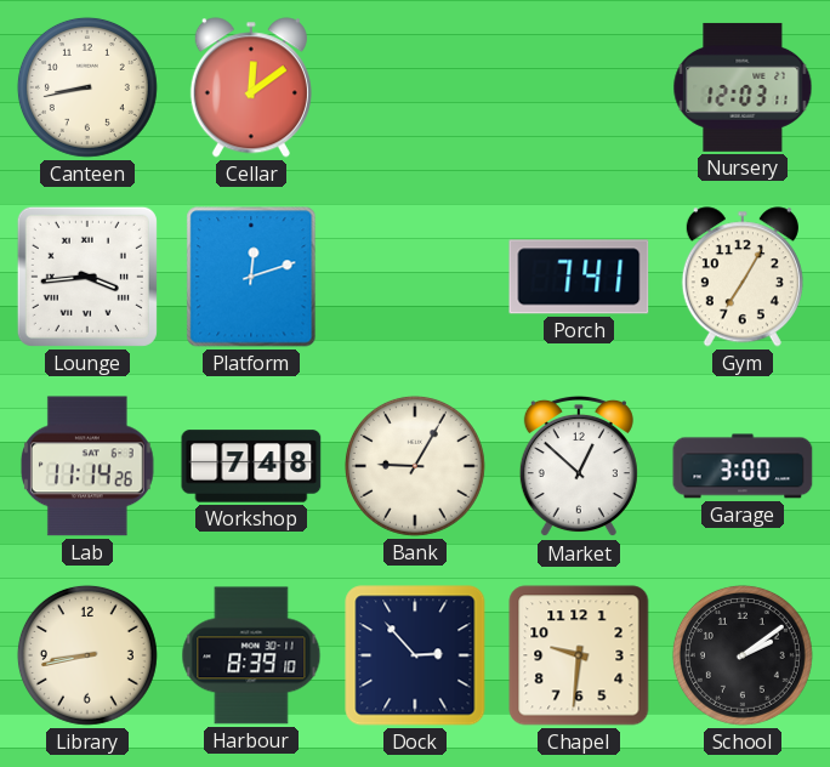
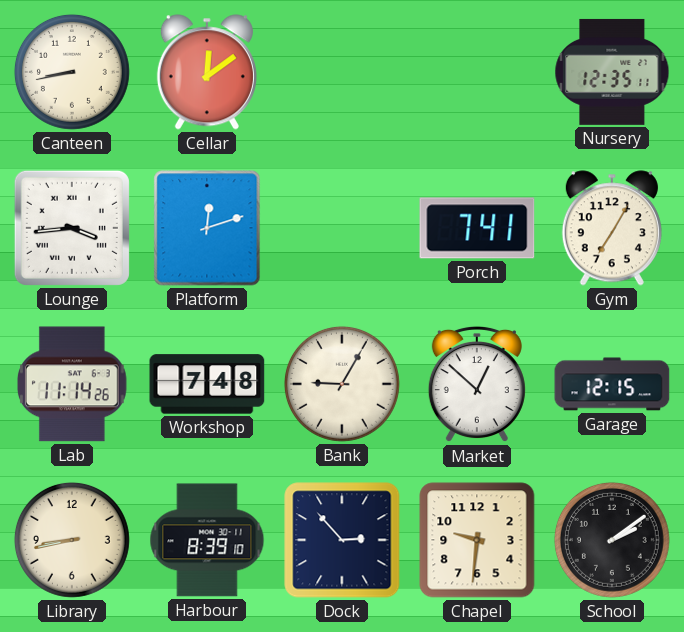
Nursery: 12:03 -> 12:35
Garage: 3:00 -> 12:15
